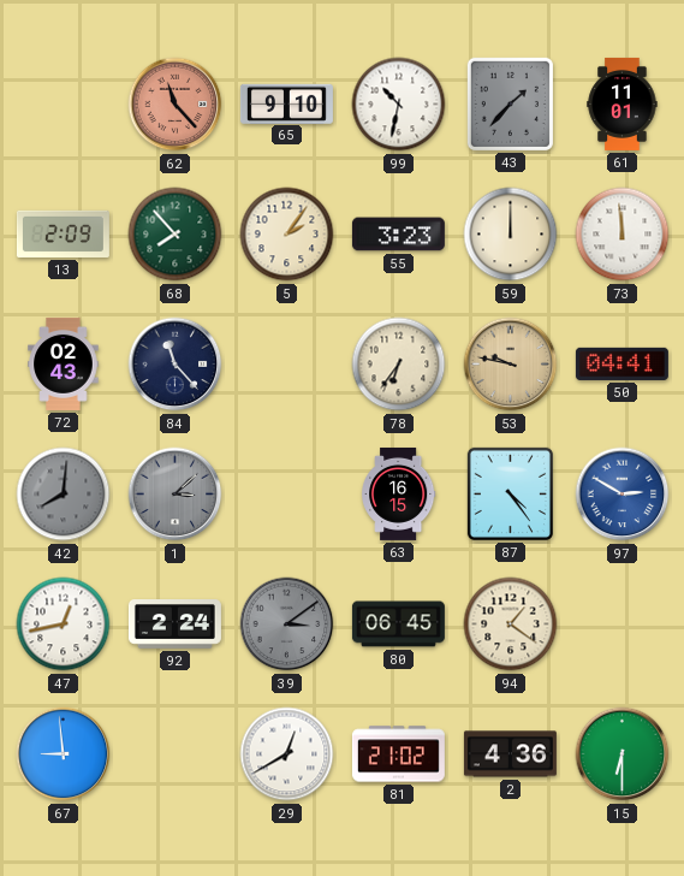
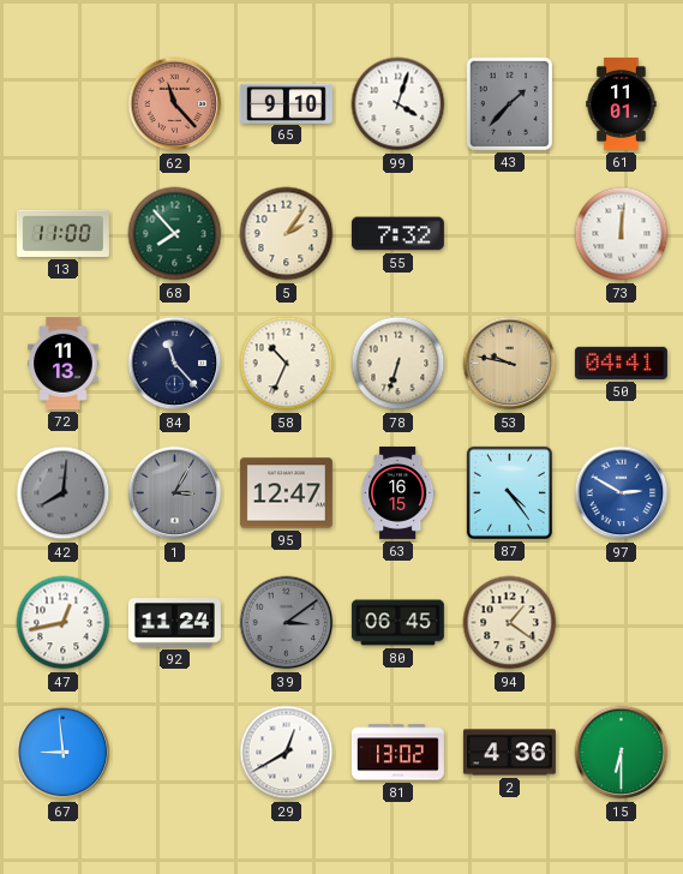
99: 10:32 -> 4:03
13: 2:09 -> 11:00
55: 3:23 -> 7:32
59: 12:00 -> none
73: 11:59 -> 12:01
72: 02:43 -> 11:13
58: none -> 10:34
78: 6:36 -> 6:33
1: 3:08 -> 3:05
95: none -> 12:47
92: 2:24 -> 11:24
81: 21:02 -> 13:02
